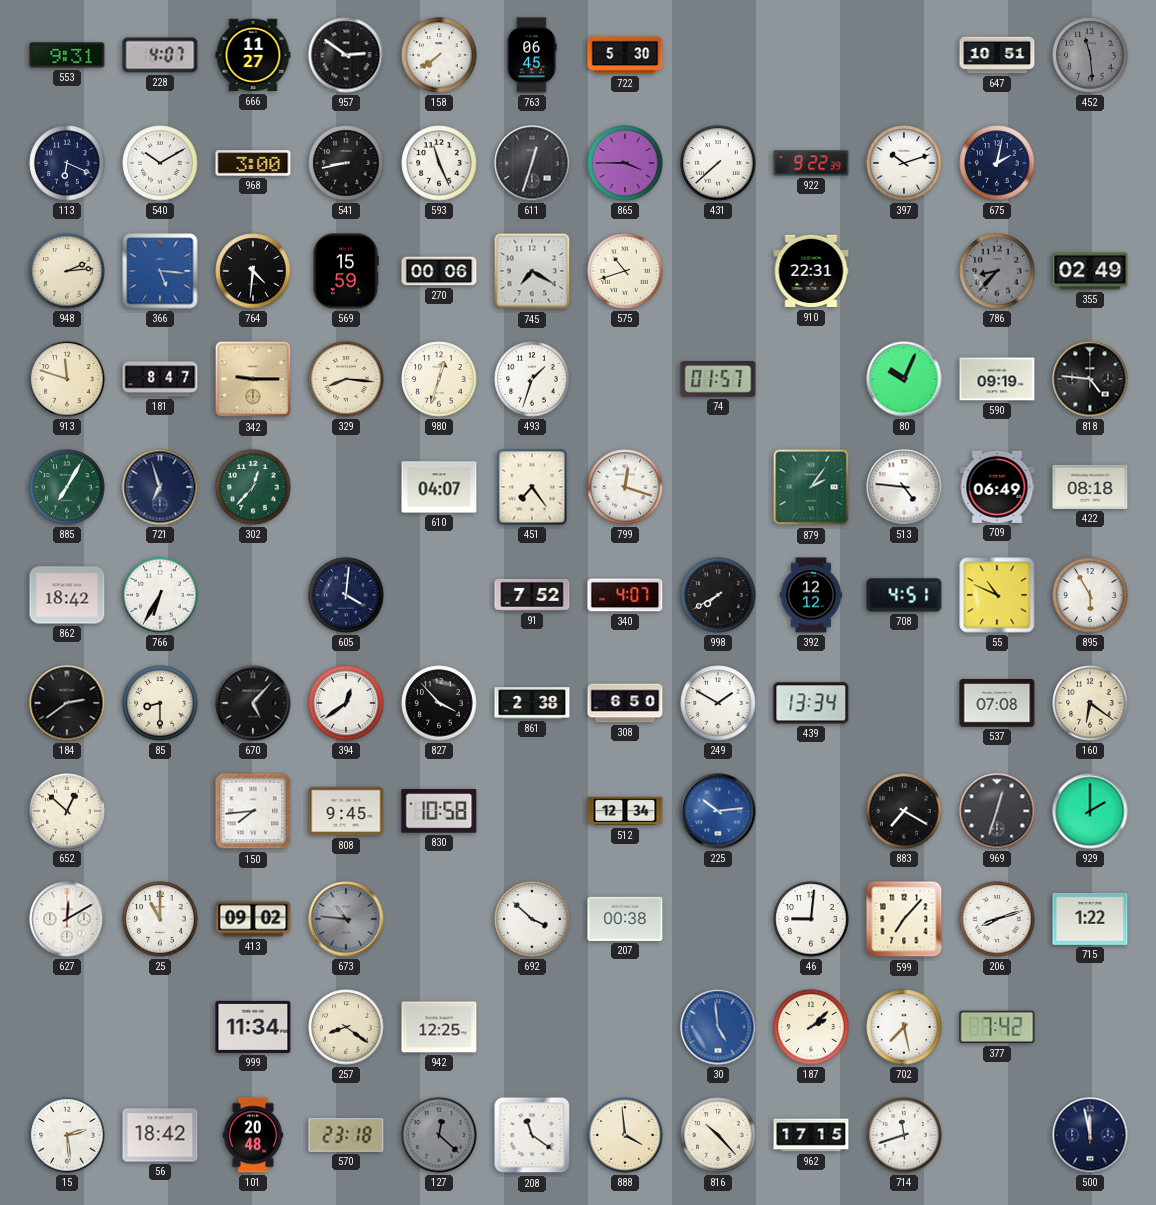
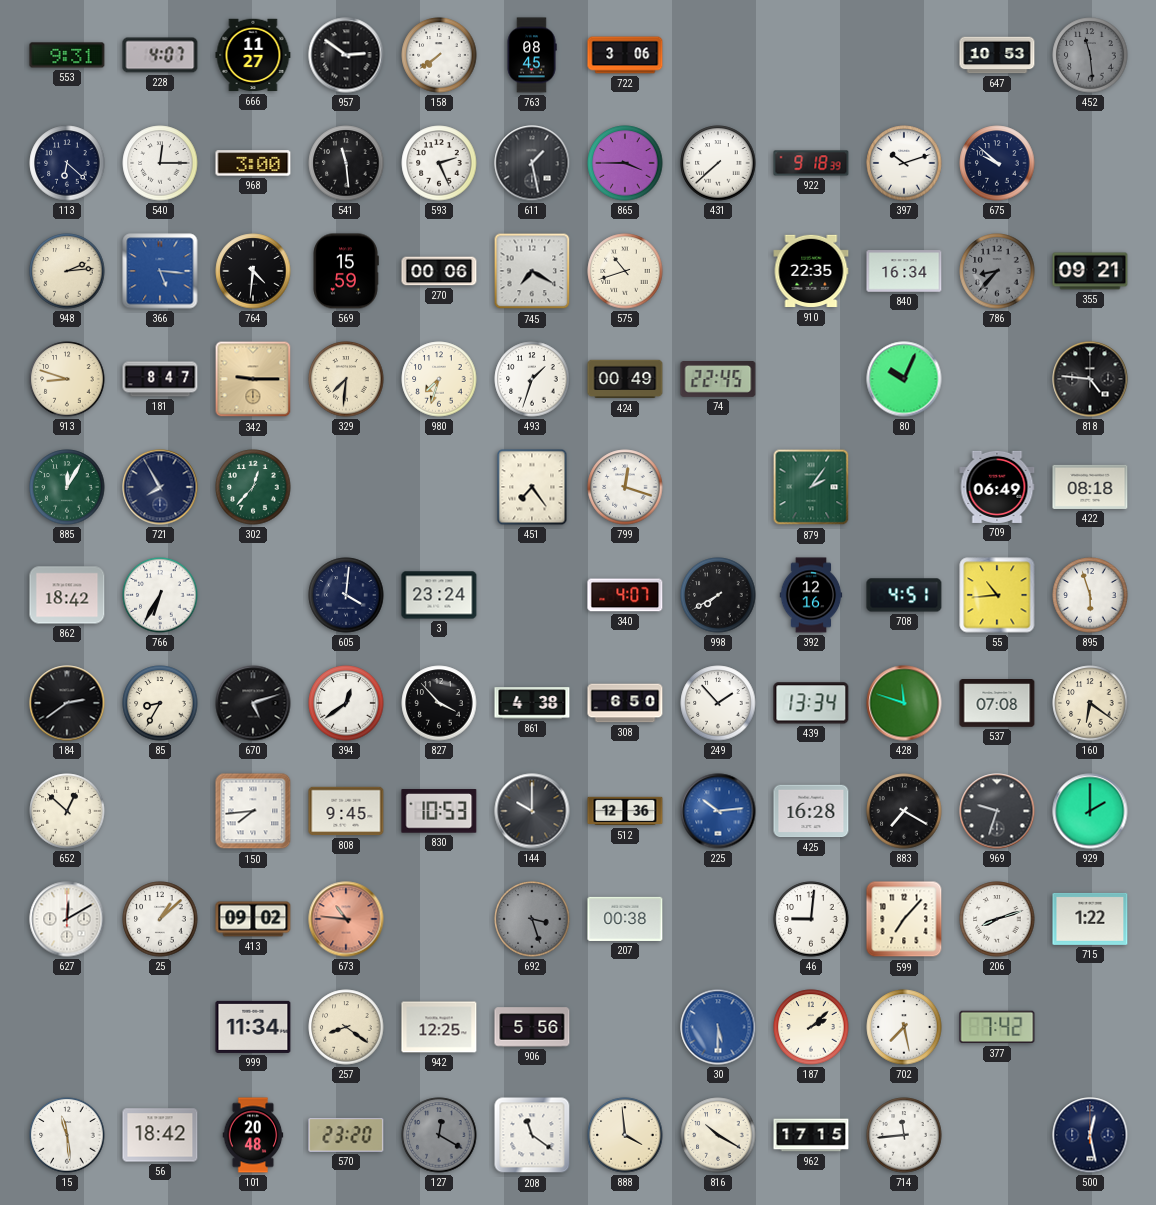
763: 06:45 -> 08:45
722: 5:30 -> 3:06
647: 10:51 -> 10:53
113: 6:19 -> 6:22
540: 10:10 -> 12:15
541: 8:43 -> 11:29
593: 11:26 -> 2:26
611: 12:33 -> 1:28
922: 9:22 -> 9:18
675: 2:02 -> 9:52
910: 22:31 -> 22:35
840: none -> 16:34
355: 02:49 -> 09:21
913: 11:48 -> 8:48
329: 8:16 -> 7:31
980: 12:33 -> 7:33
424: none -> 00:49
74: 01:57 -> 22:45
590: 09:19 -> none
885: 7:05 -> 12:05
721: 6:57 -> 7:55
610: 04:07 -> none
513: 4:46 -> none
3: none -> 23:24
91: 7:52 -> none
392: 12:12 -> 12:16
55: 10:49 -> 10:44
895: 5:55 -> 5:57
85: 8:30 -> 8:35
670: 5:07 -> 5:12
861: 2:38 -> 4:38
249: 1:50 -> 1:53
428: none -> 11:48
830: 10:58 -> 10:53
144: none -> 10:00
512: 12:34 -> 12:36
425: none -> 16:28
969: 12:33 -> 9:33
25: 11:00 -> 1:08
673 dial: grey -> salmon
692: 3:52 -> 3:27
692 dial: white -> grey
906: none -> 5:56
30: 4:59 -> 5:30
15: 2:29 -> 11:29
570: 23:18 -> 23:20
127: 12:22 -> 12:20
816: 10:23 -> 10:20
714: 11:42 -> 11:44
500: 11:58 -> 12:28
